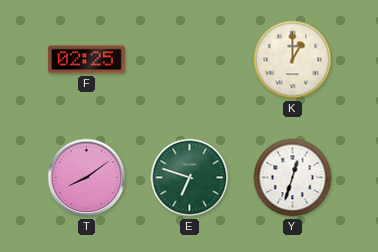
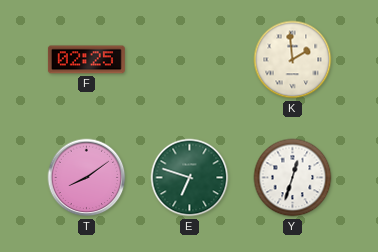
K: 1:00 -> 1:59
